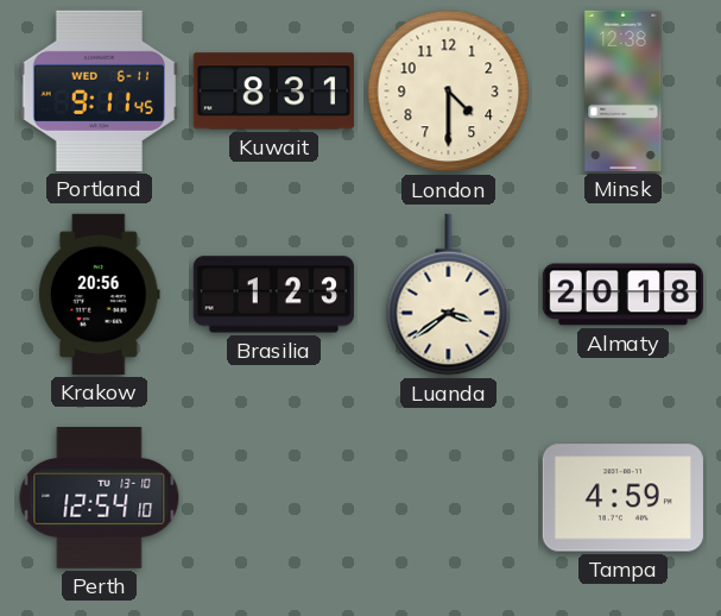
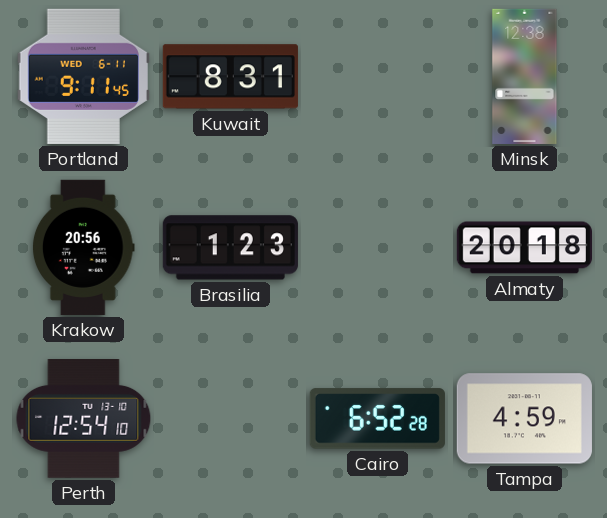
London: 4:30 -> none
Luanda: 3:39 -> none
Cairo: none -> 6:52
